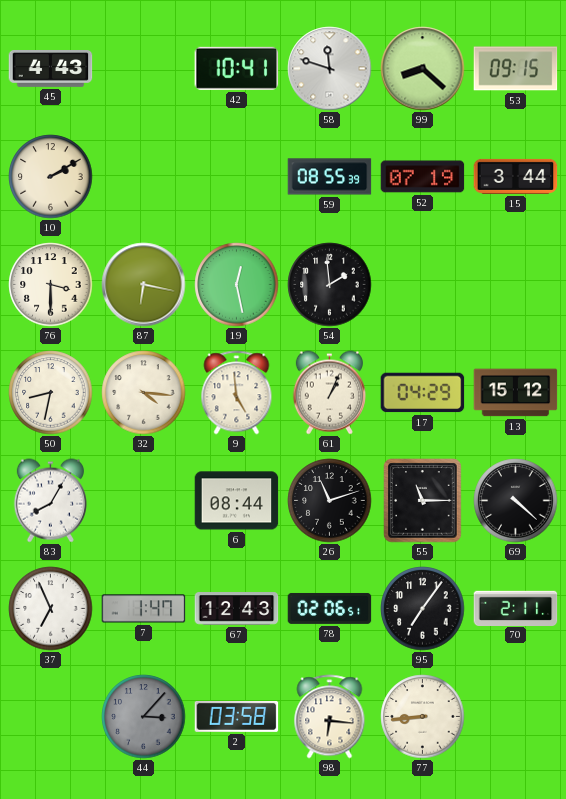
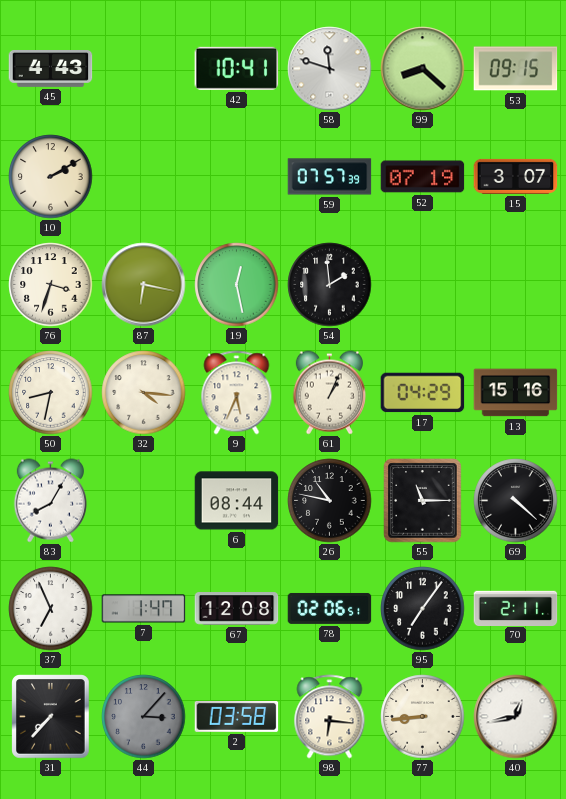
59: 08:55 -> 07:57
15: 3:44 -> 3:07
76: 3:30 -> 3:33
9: 4:59 -> 5:34
13: 15:12 -> 15:16
26: 11:12 -> 10:47
67: 12:43 -> 12:08
31: none -> 7:37
40: none -> 12:43
